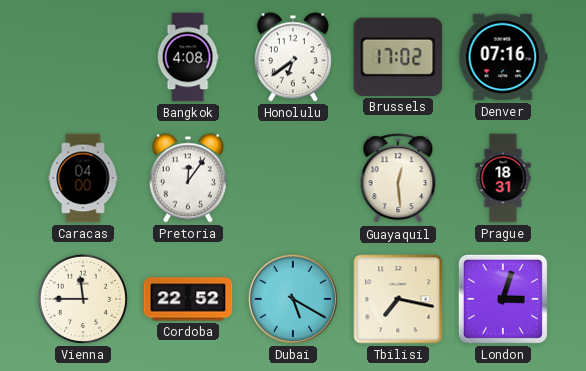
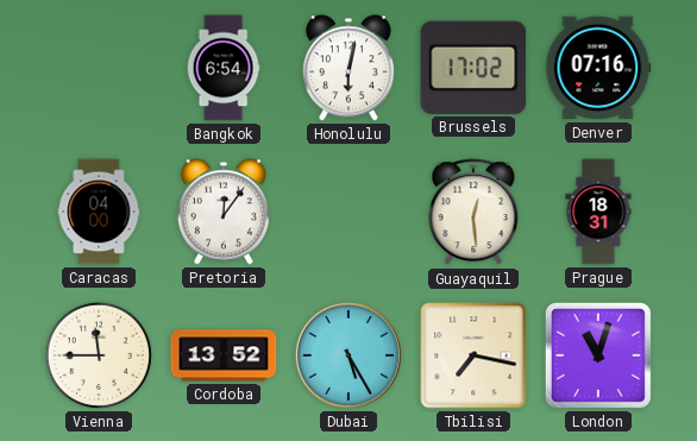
Bangkok: 4:08 -> 6:54
Honolulu: 6:39 -> 6:02
Cordoba: 22:52 -> 13:52
Dubai: 5:20 -> 5:25
London: 3:03 -> 11:03
